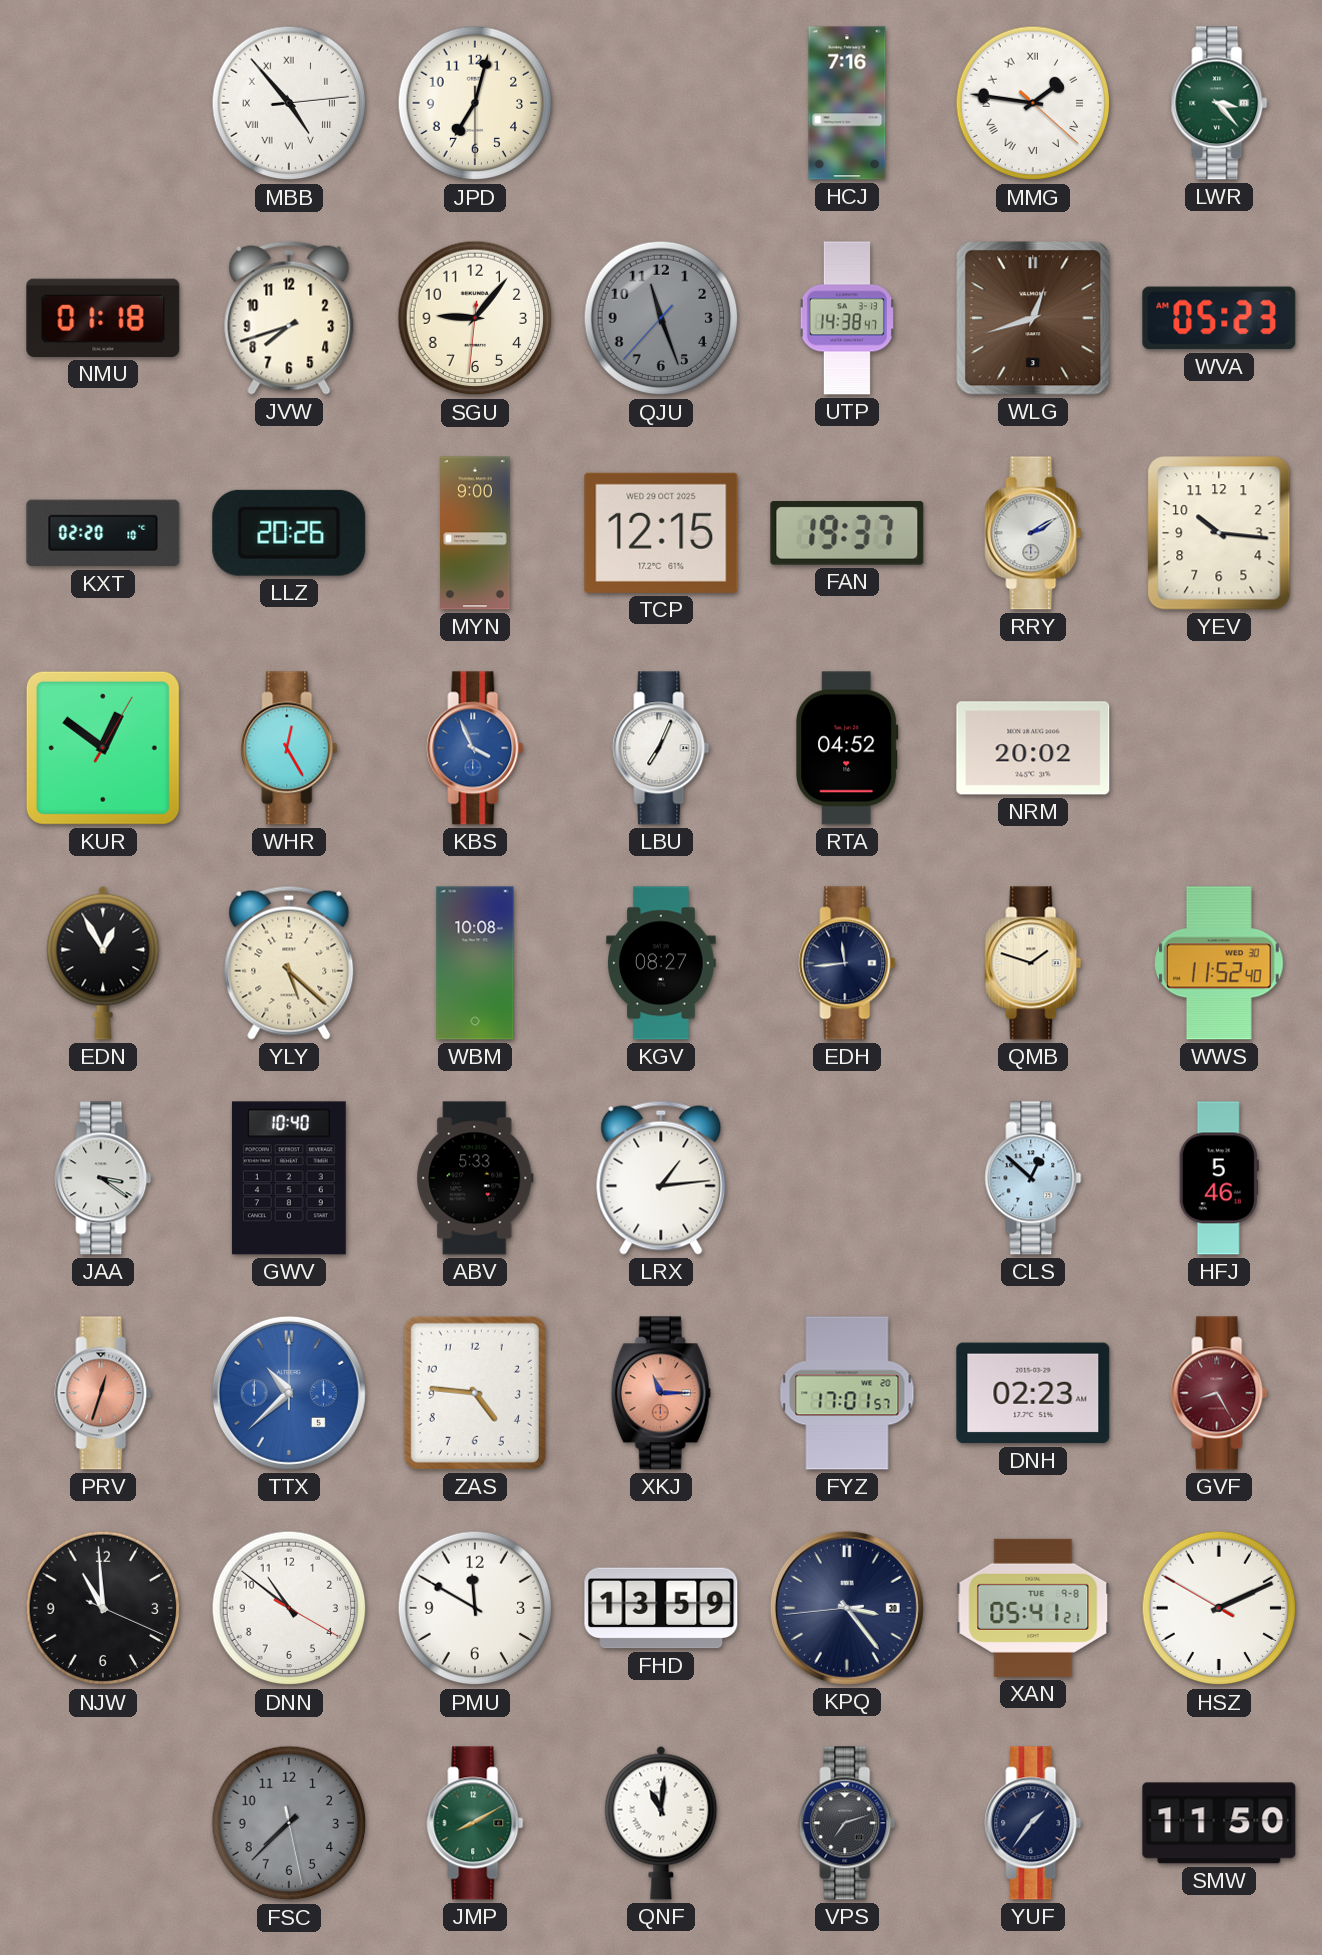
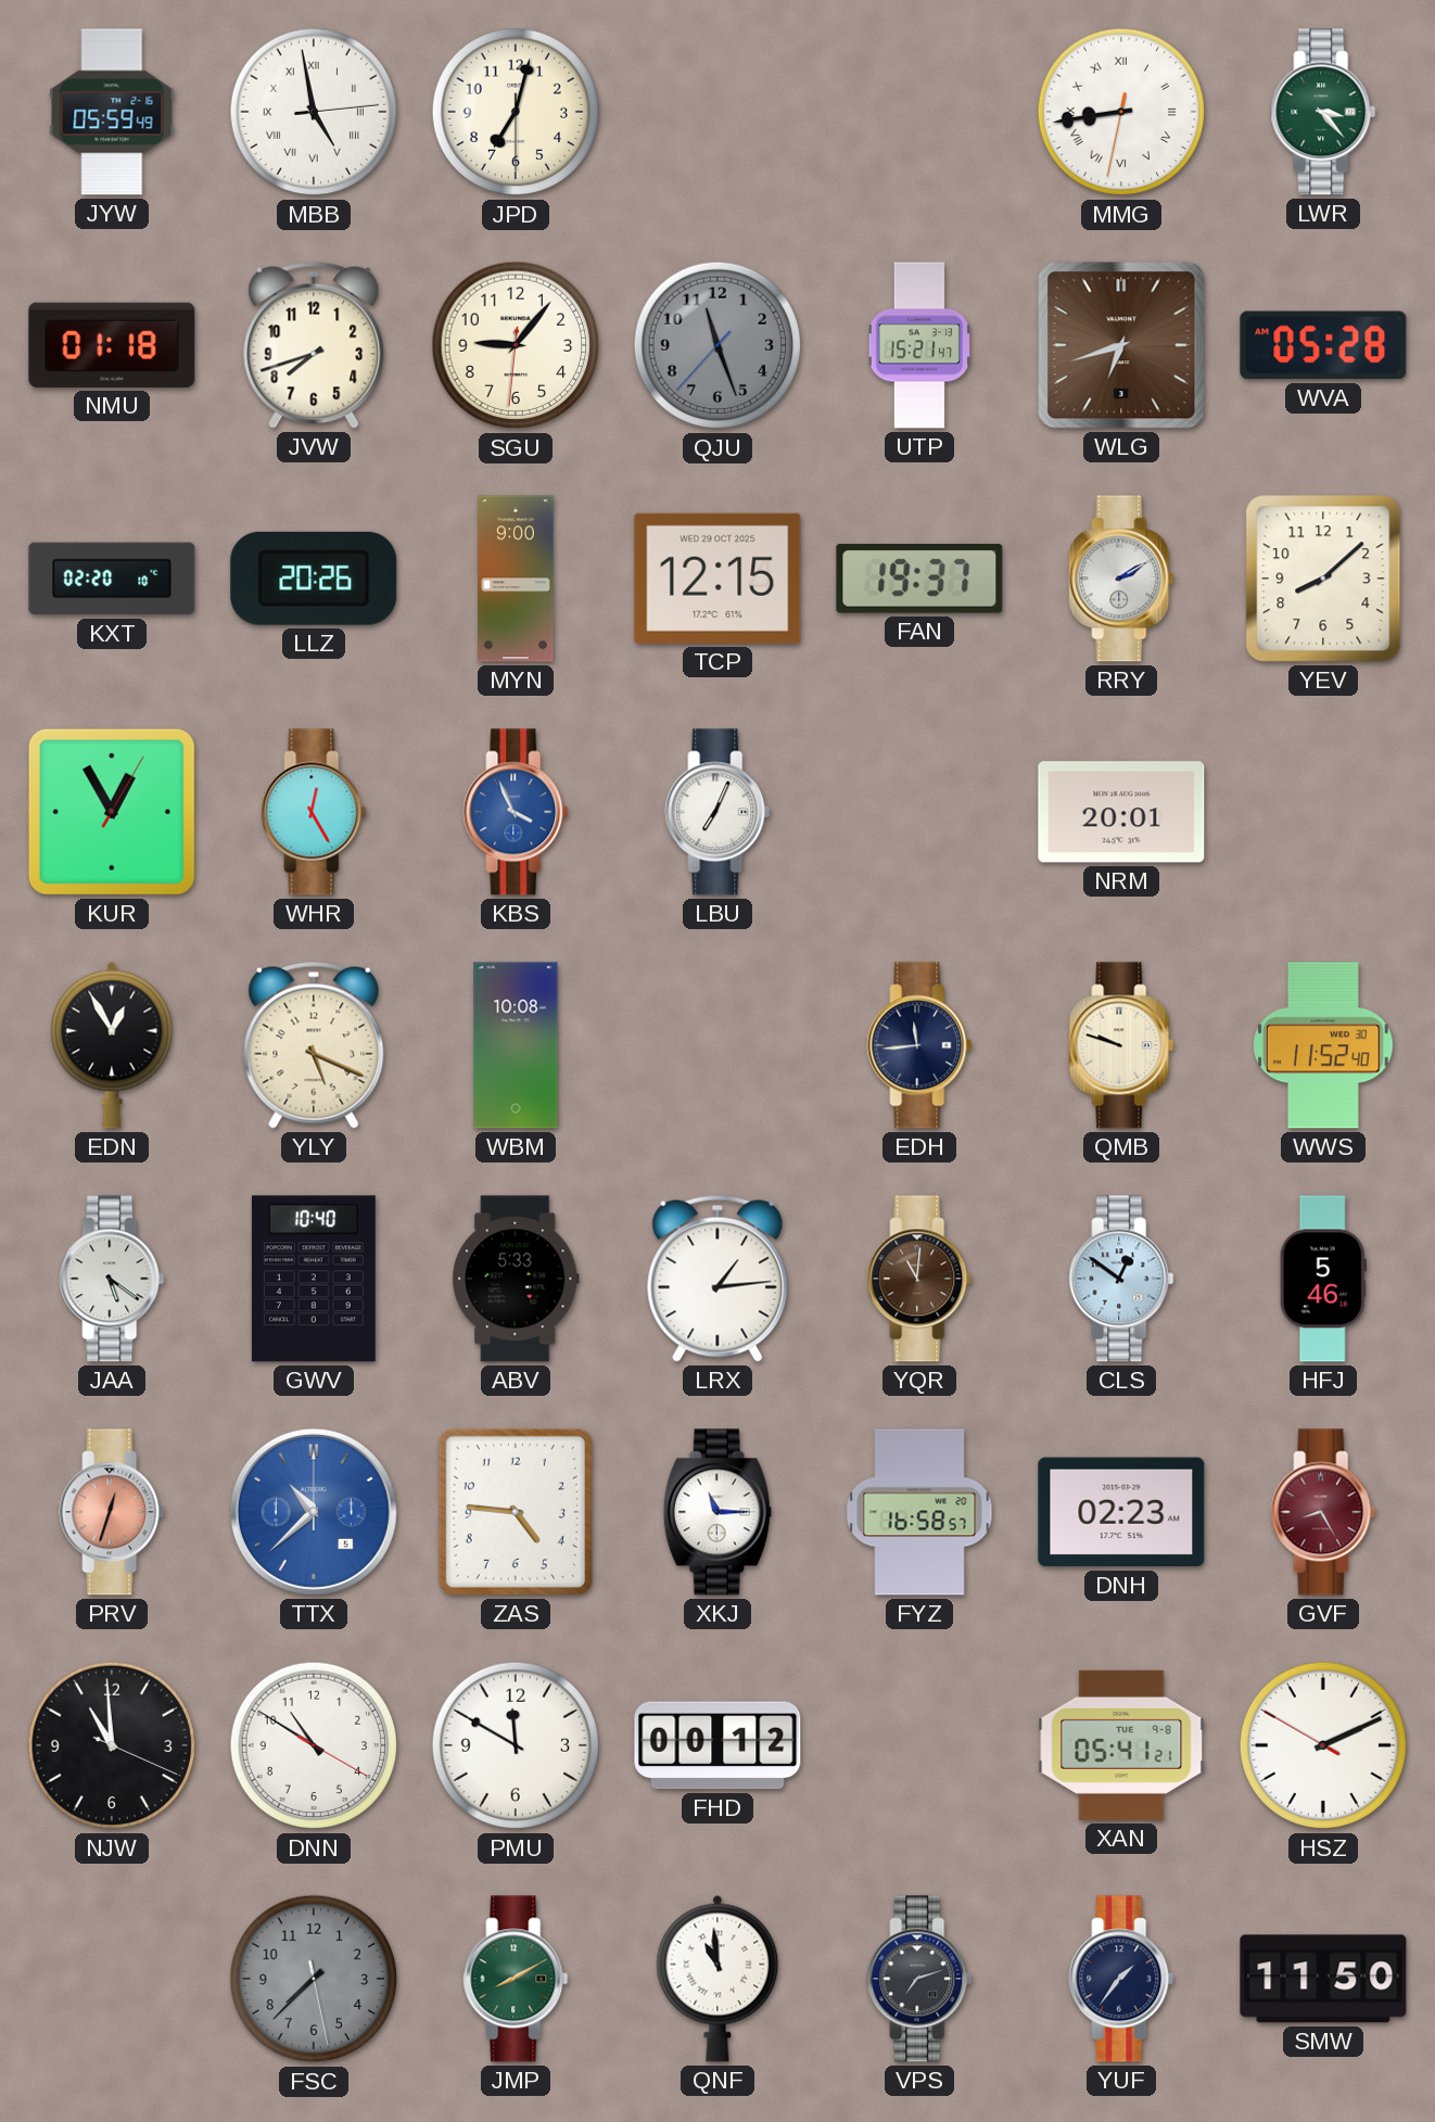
JYW: none -> 05:59
MBB: 4:53 -> 4:58
HCJ: 7:16 -> none
MMG: 1:46 -> 8:43
UTP: 14:38 -> 15:21
WLG: 12:42 -> 6:42
WVA: 05:23 -> 05:28
YEV: 10:16 -> 8:08
KUR: 12:51 -> 12:55
RTA: 04:52 -> none
NRM: 20:02 -> 20:01
YLY: 5:22 -> 5:19
KGV: 08:27 -> none
QMB: 1:48 -> 9:48
JAA: 3:21 -> 5:21
YQR: none -> 11:01
CLS: 12:52 -> 12:51
XKJ dial: salmon -> white
FYZ: 17:01 -> 16:58
DNN: 10:51 -> 10:50
FHD: 13:59 -> 00:12
KPQ: 3:23 -> none
QNF: 11:01 -> 10:59
